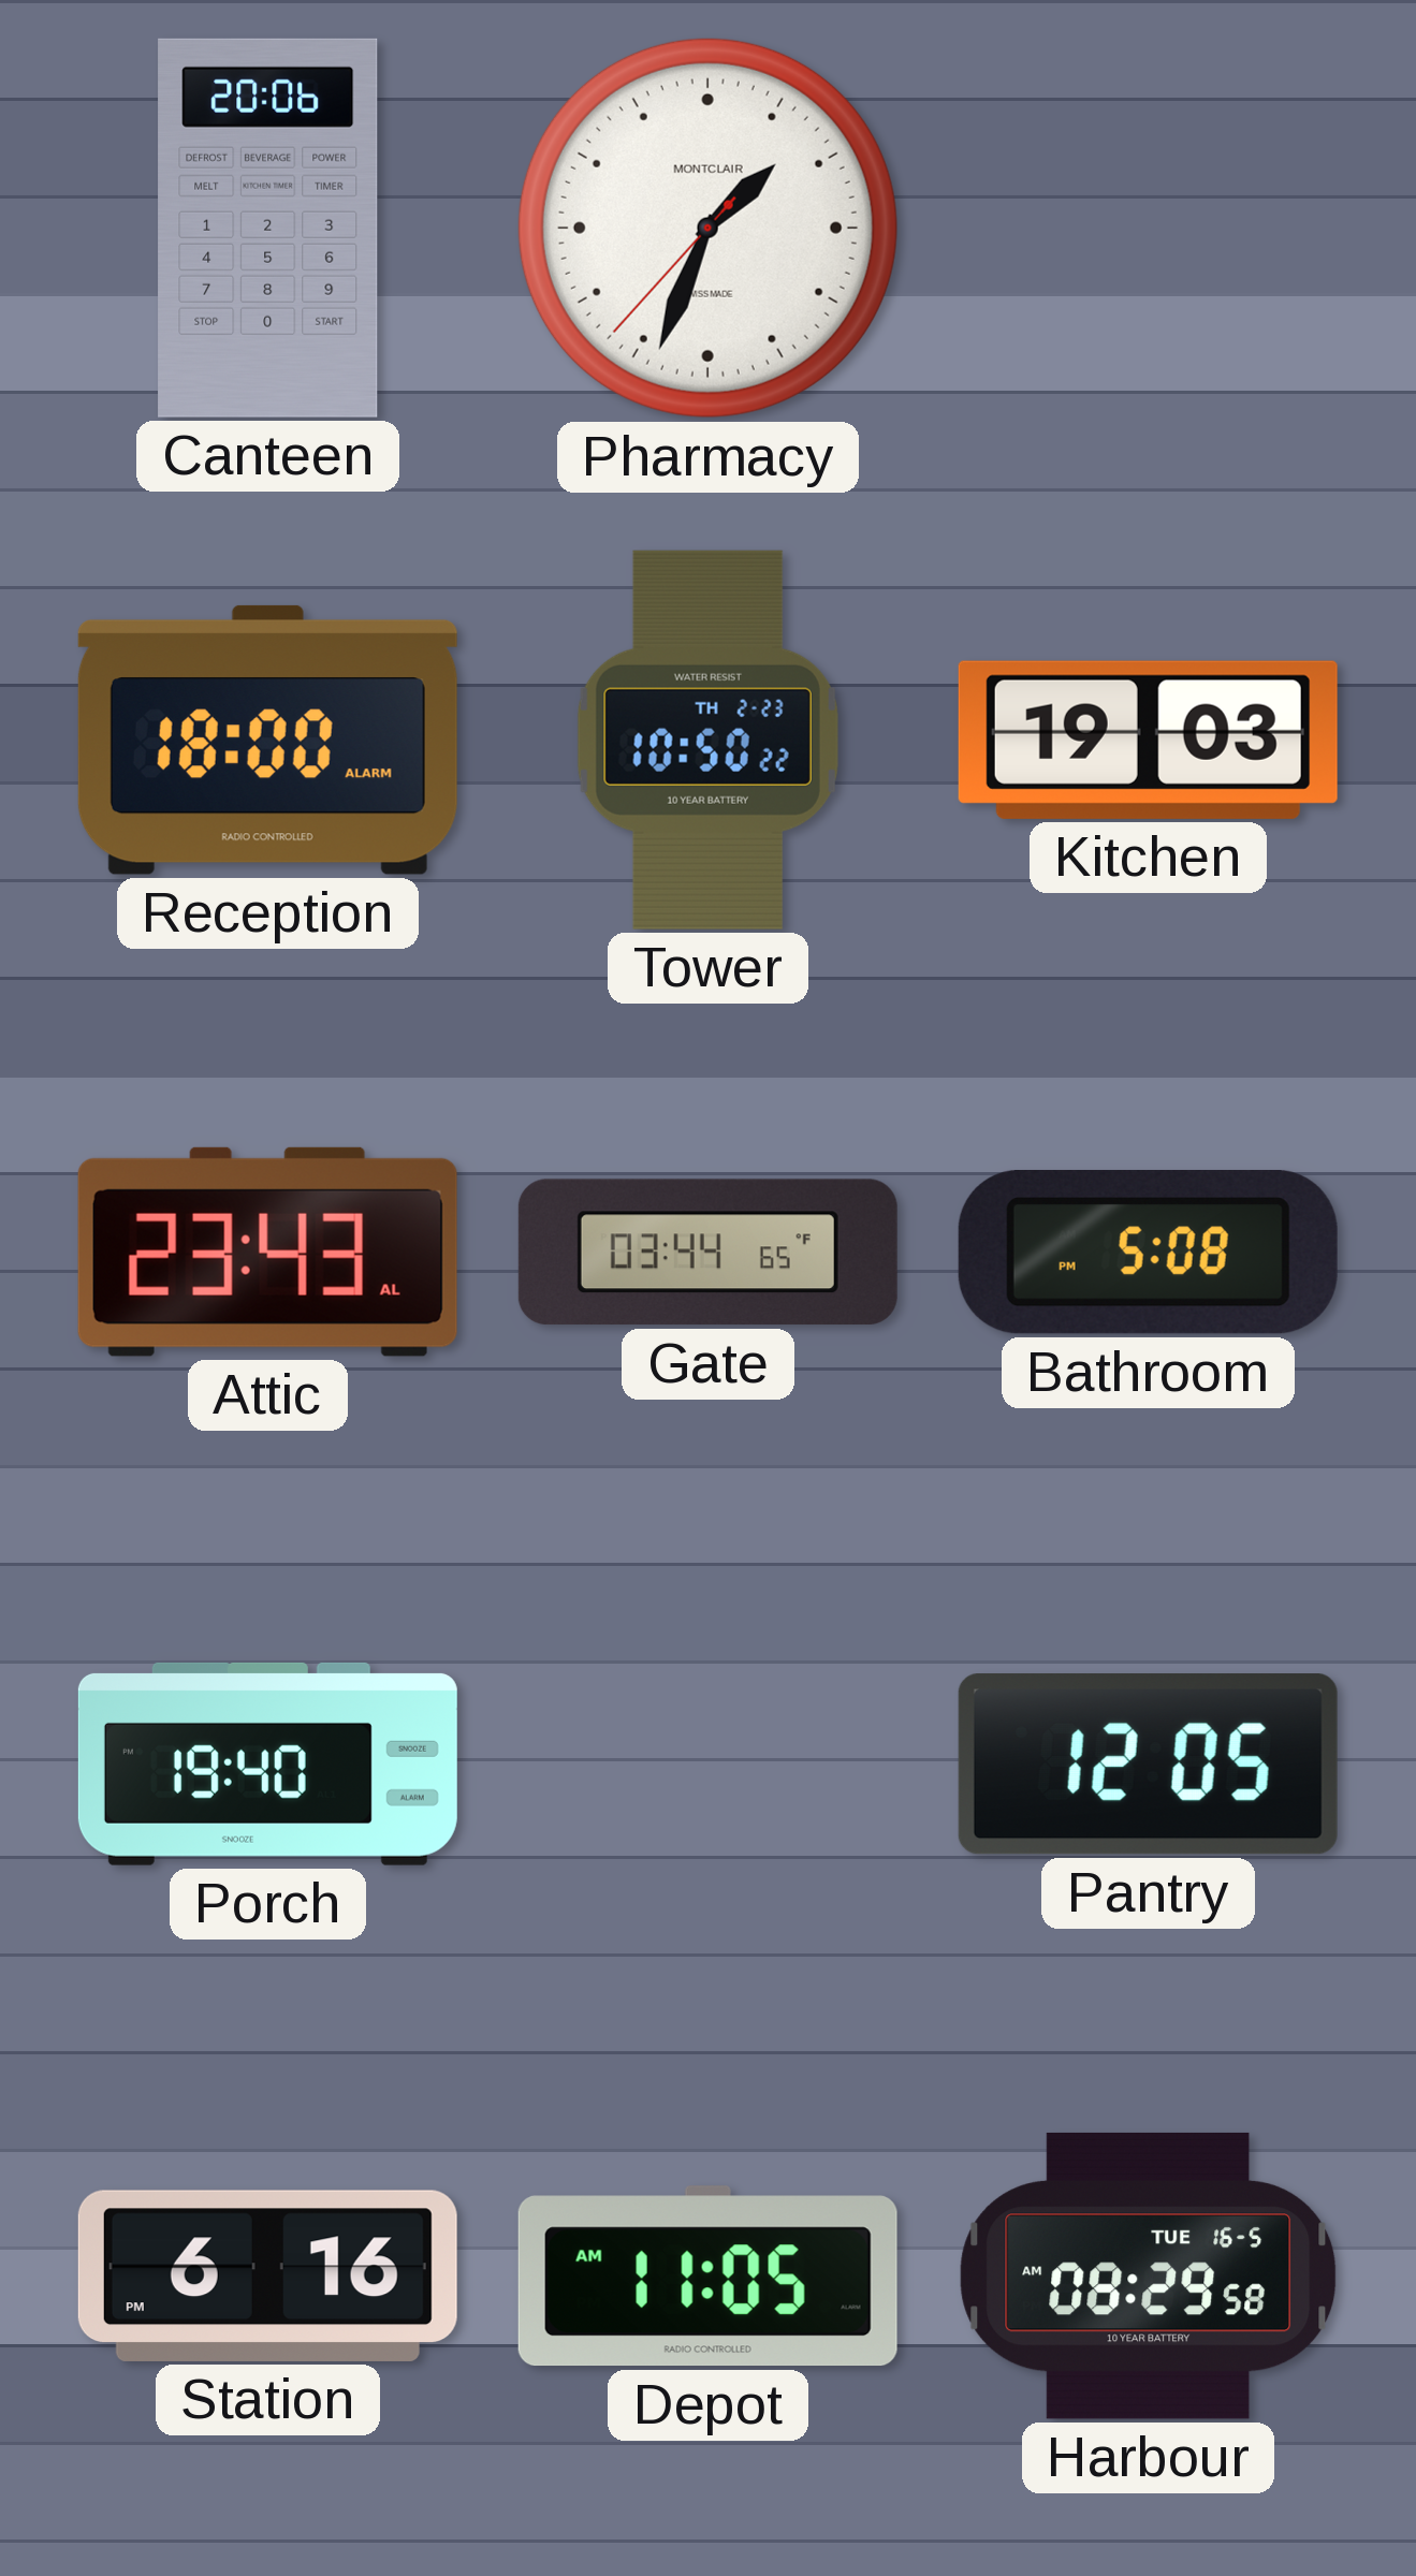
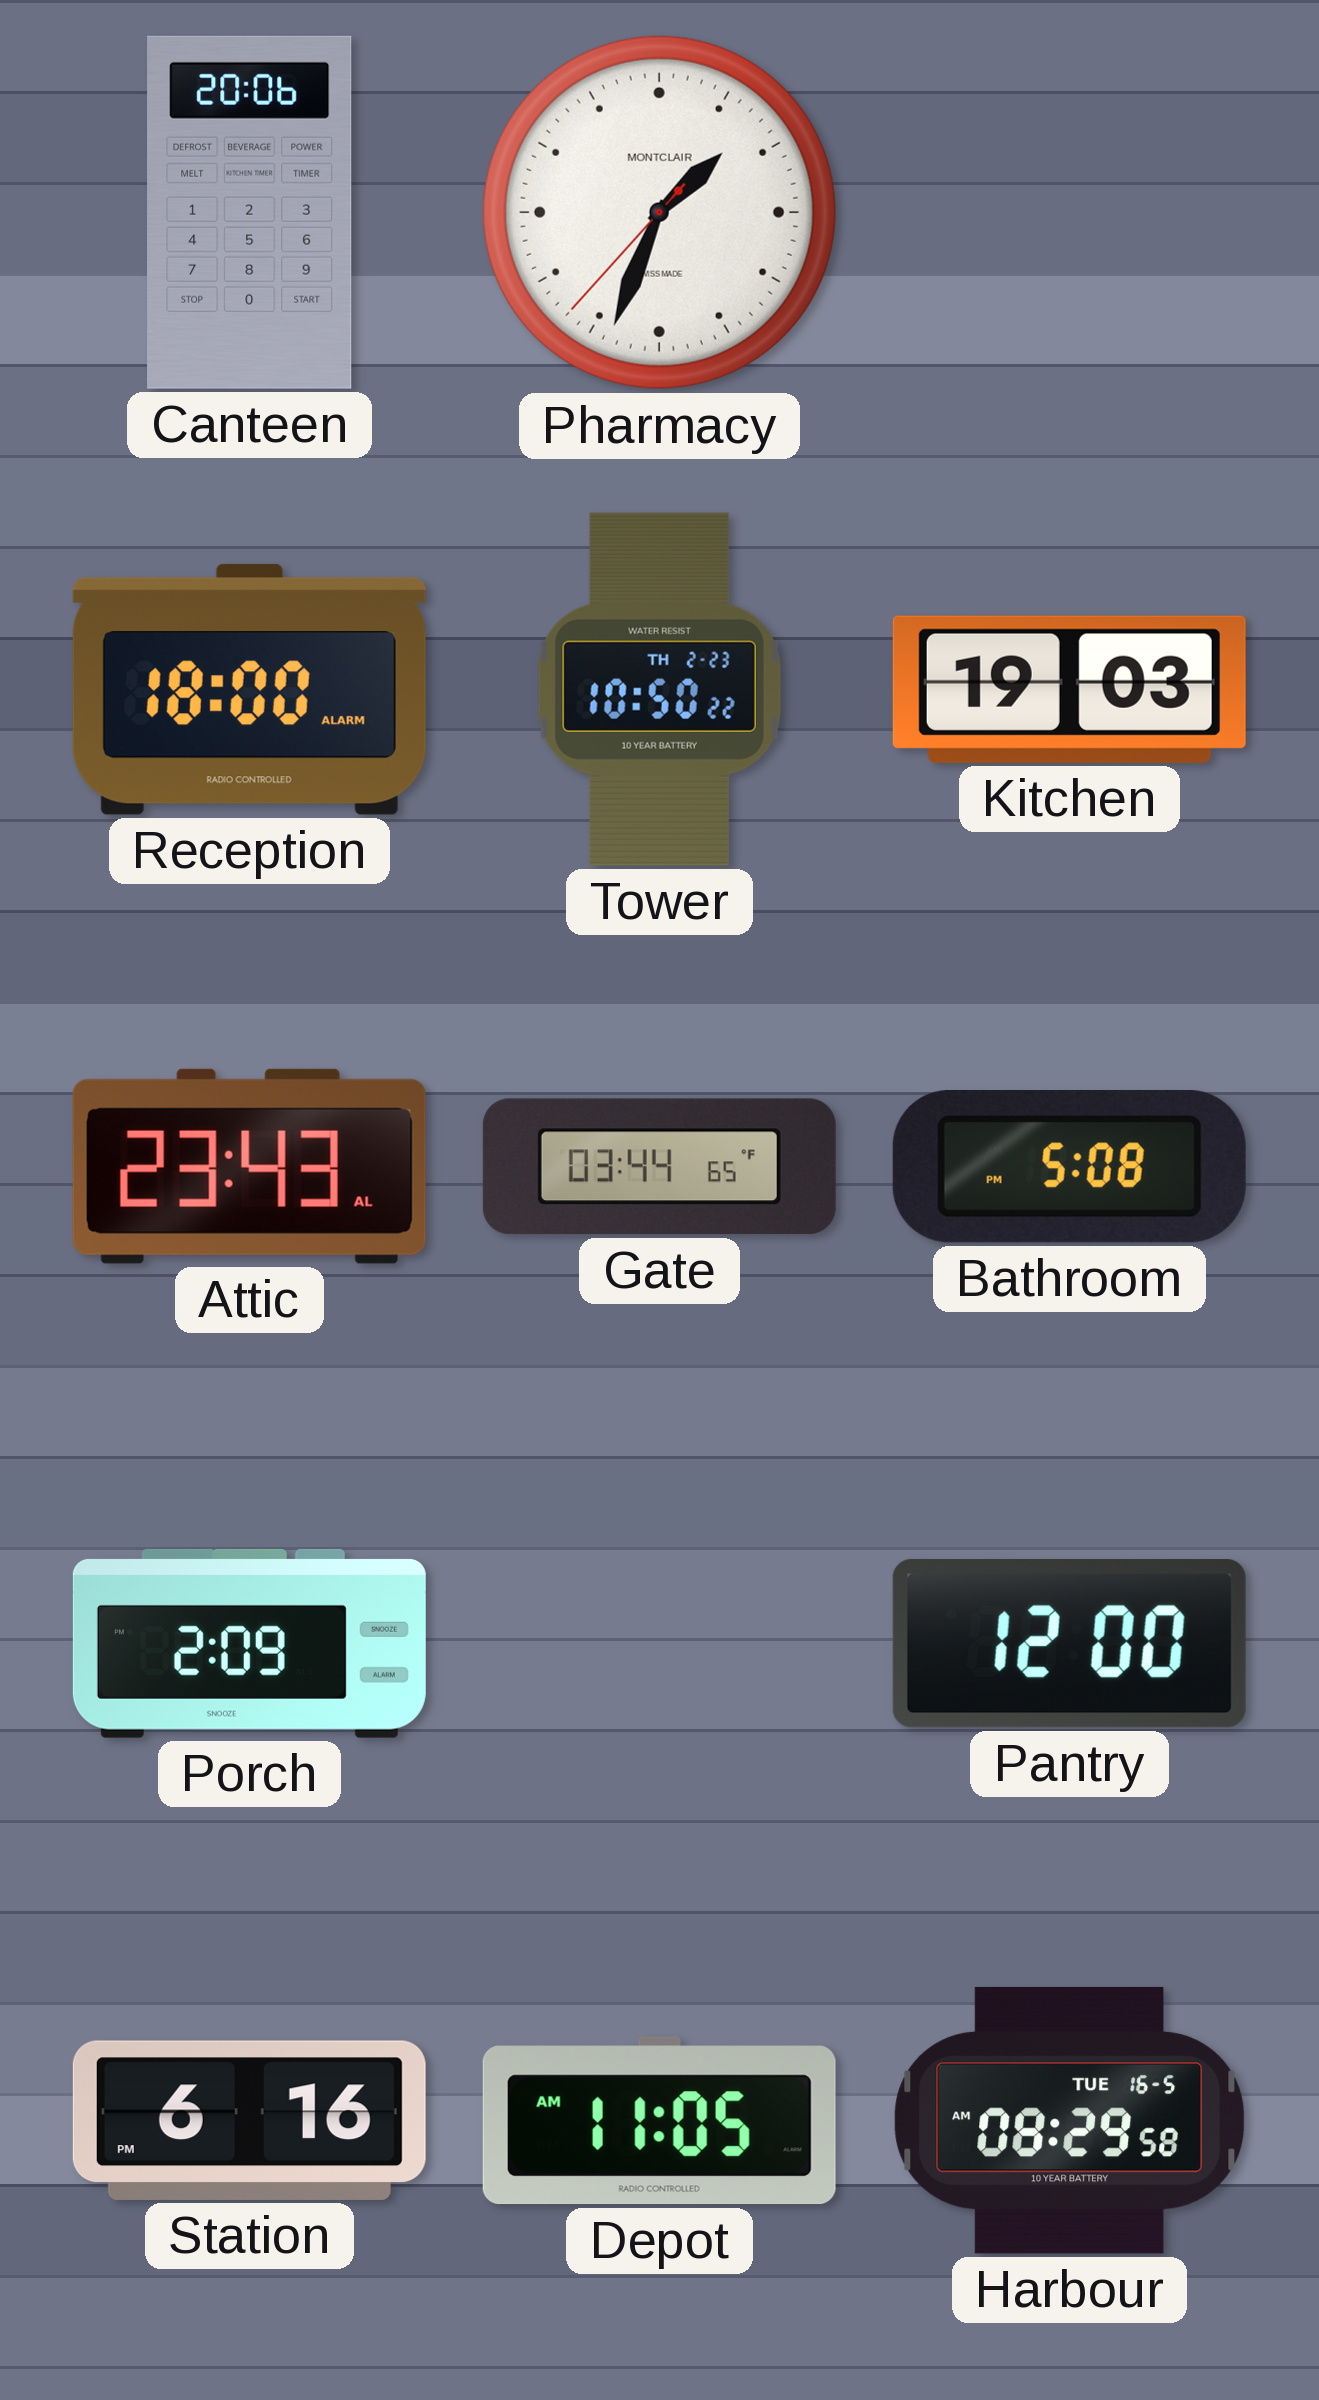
Porch: 19:40 -> 2:09
Pantry: 12:05 -> 12:00
